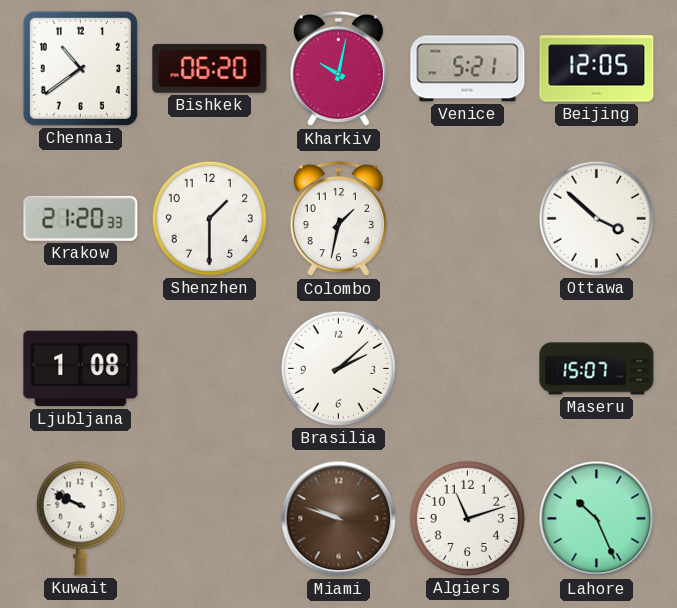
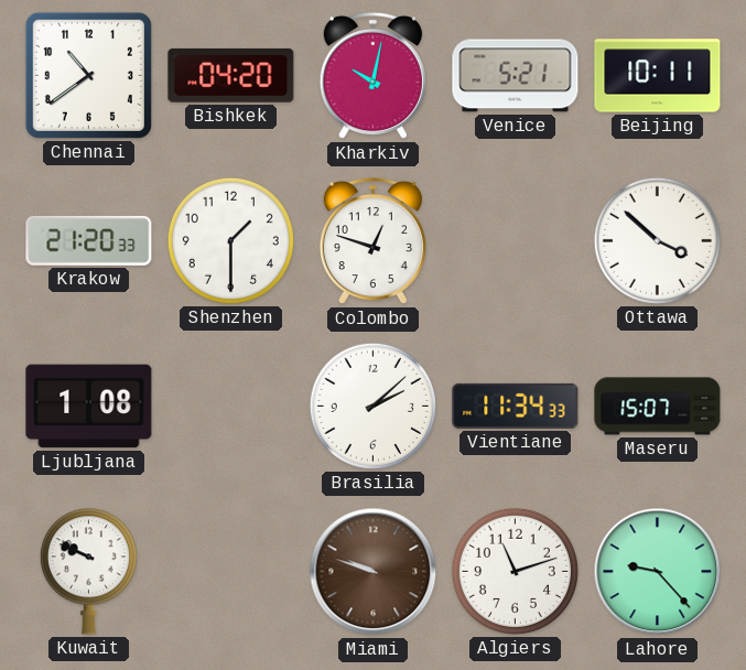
Bishkek: 06:20 -> 04:20
Beijing: 12:05 -> 10:11
Colombo: 1:32 -> 12:48
Vientiane: none -> 11:34
Lahore: 10:26 -> 9:23
